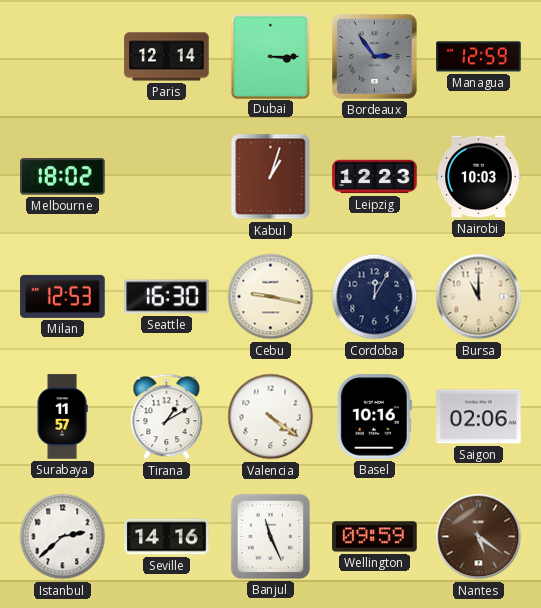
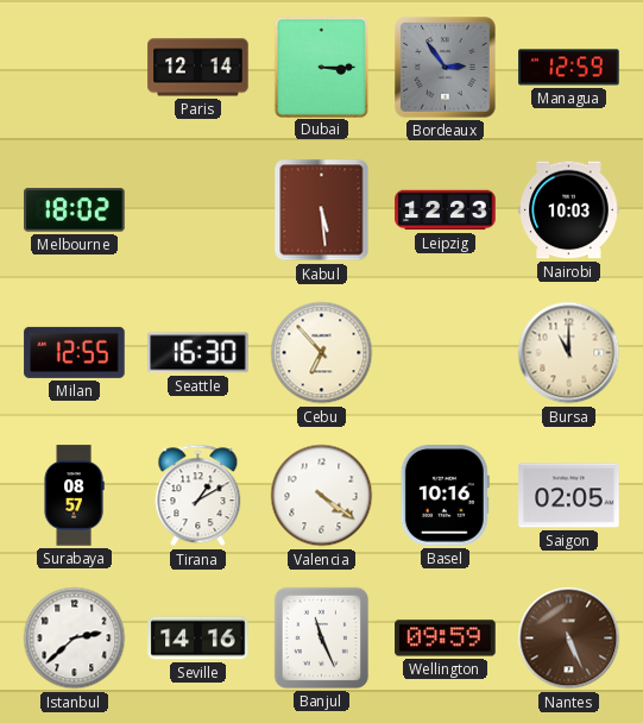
Kabul: 1:03 -> 5:29
Milan: 12:53 -> 12:55
Cebu: 9:17 -> 6:53
Cordoba: 12:05 -> none
Surabaya: 11:57 -> 08:57
Saigon: 02:06 -> 02:05
Nantes: 5:21 -> 5:26
